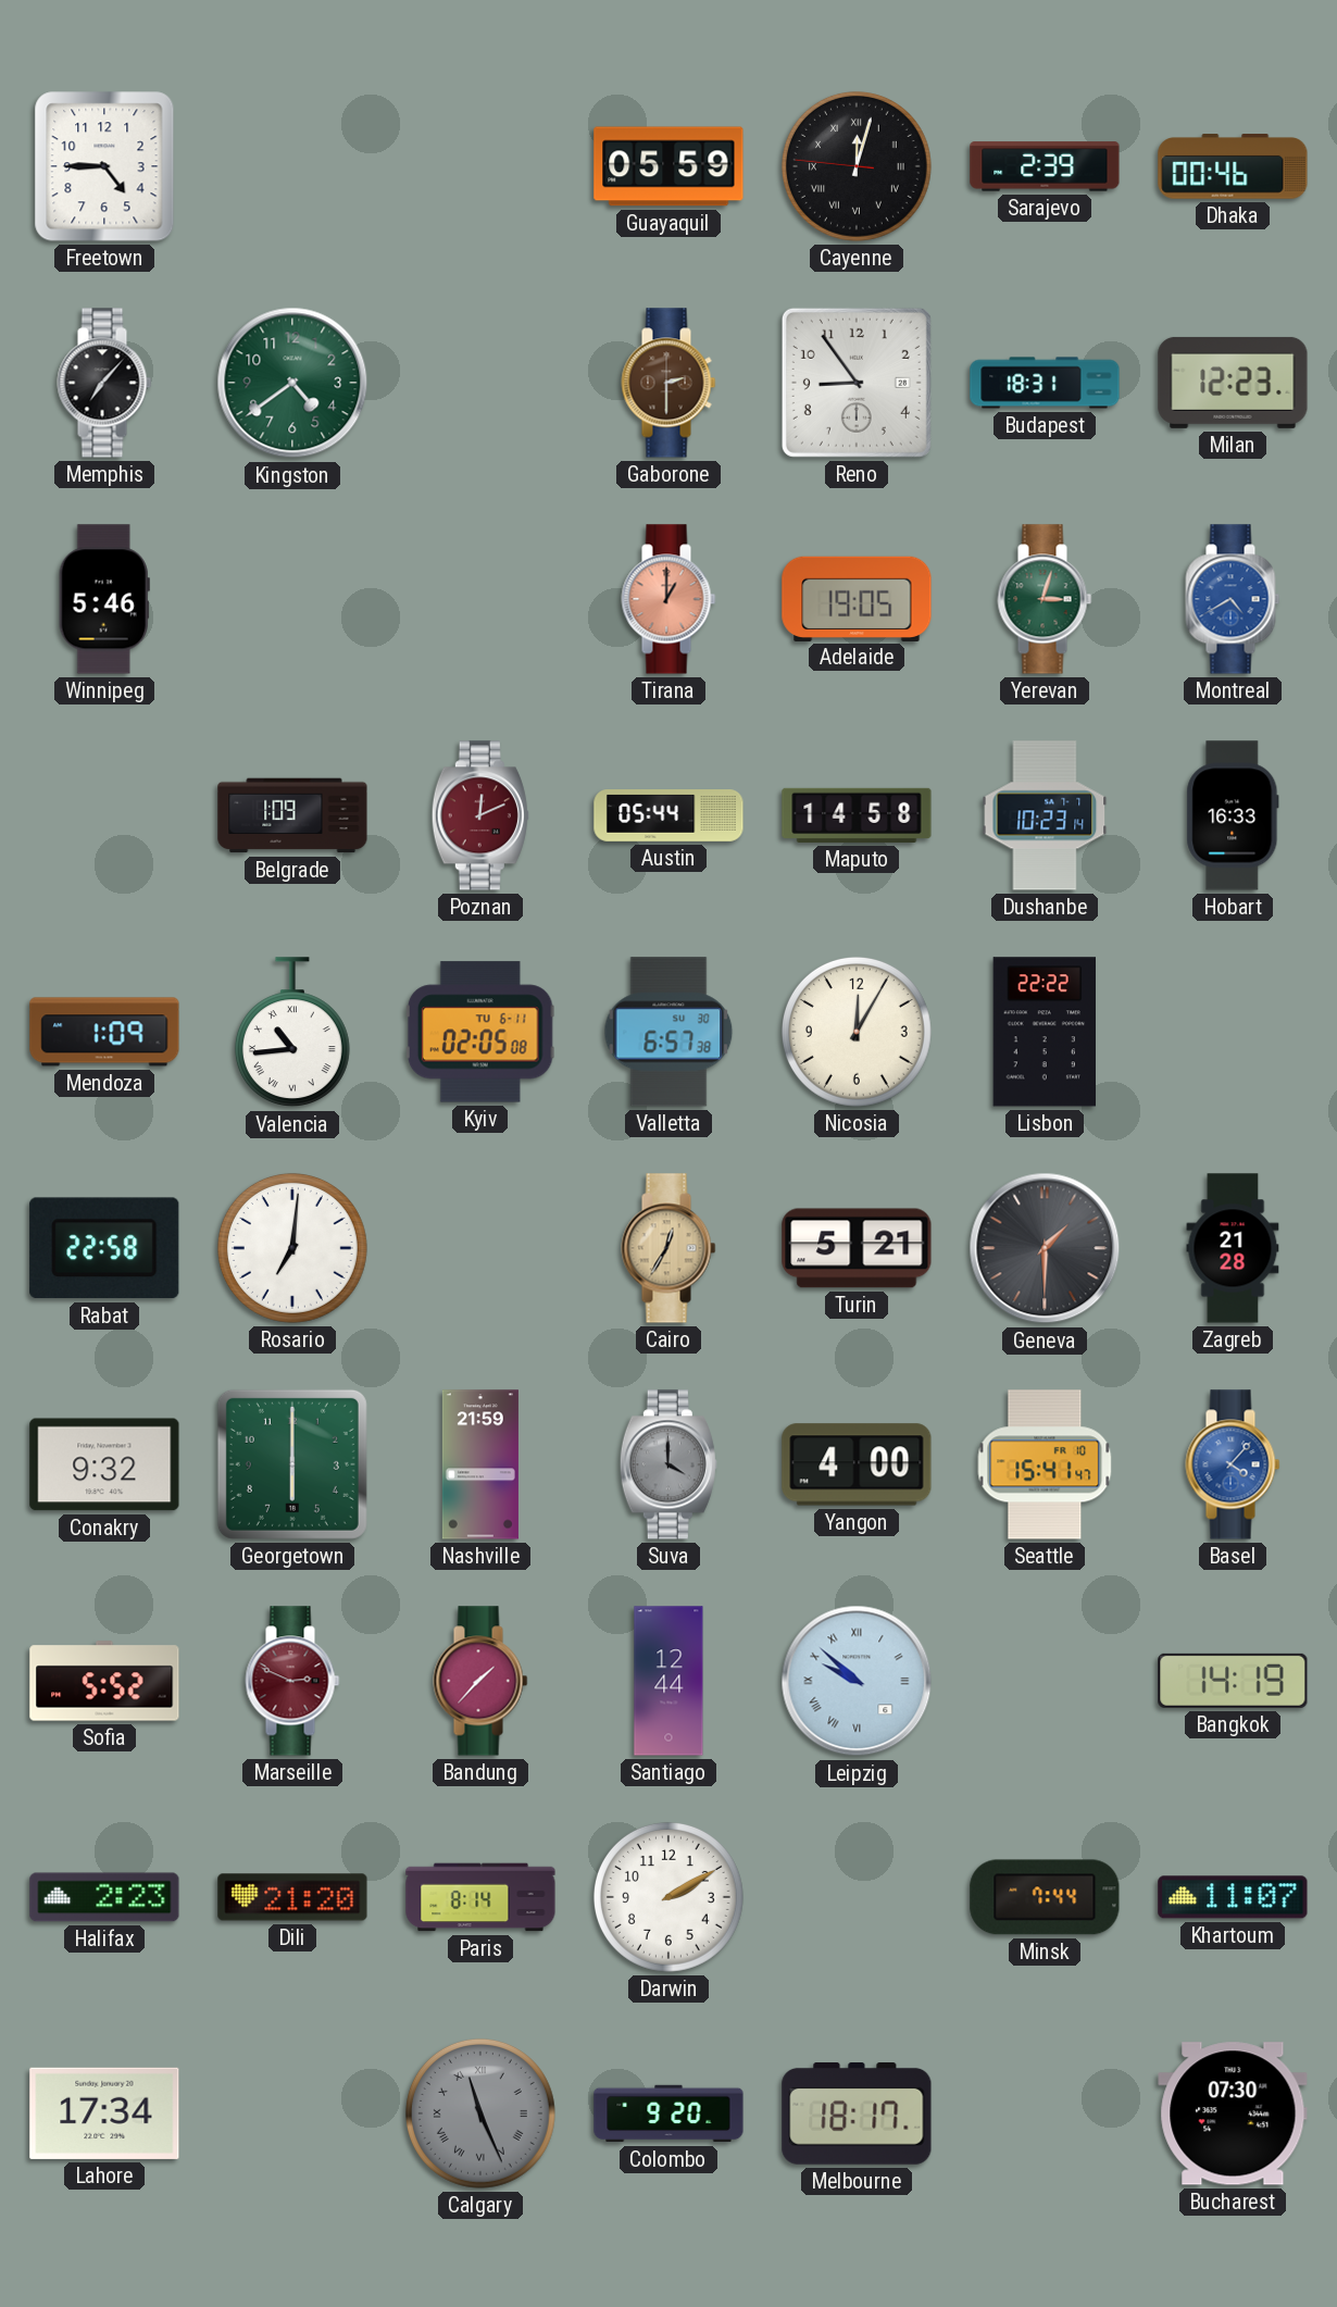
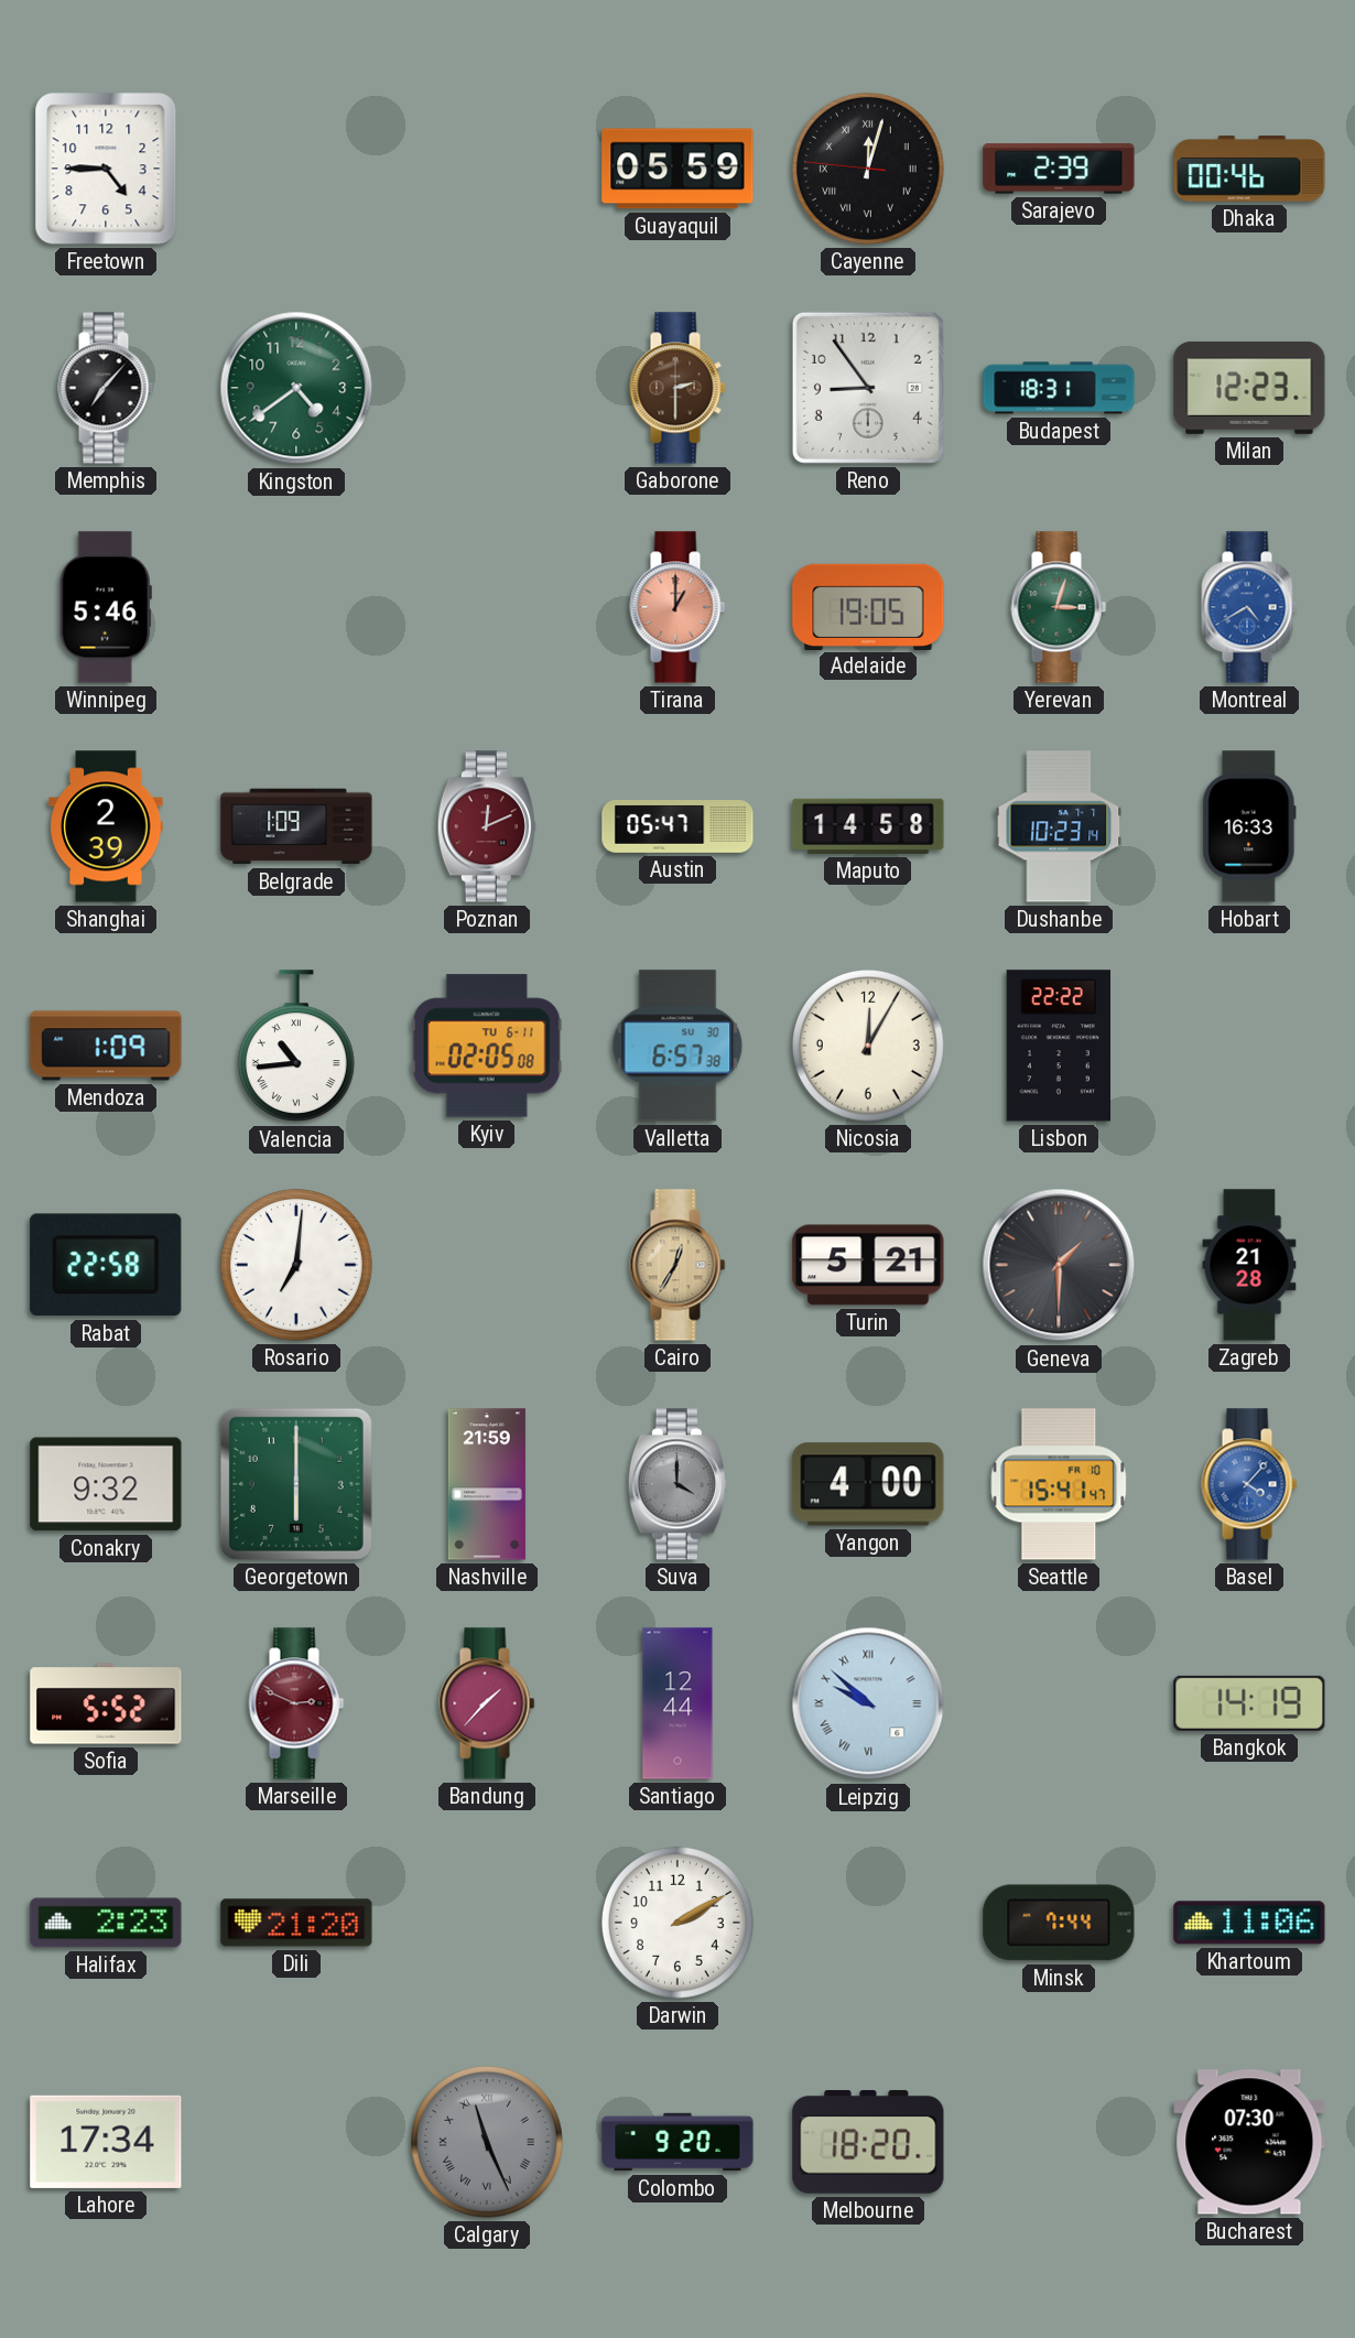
Shanghai: none -> 2:39
Austin: 05:44 -> 05:47
Paris: 8:14 -> none
Khartoum: 11:07 -> 11:06
Melbourne: 18:17 -> 18:20
